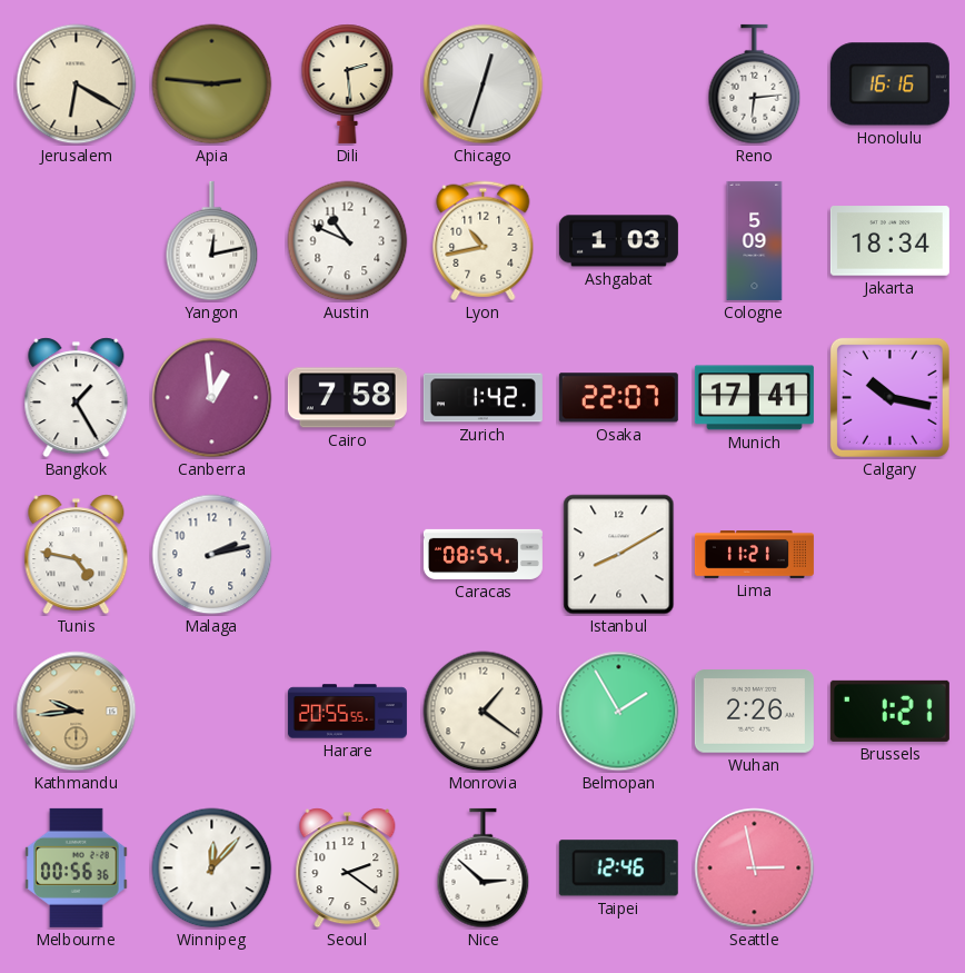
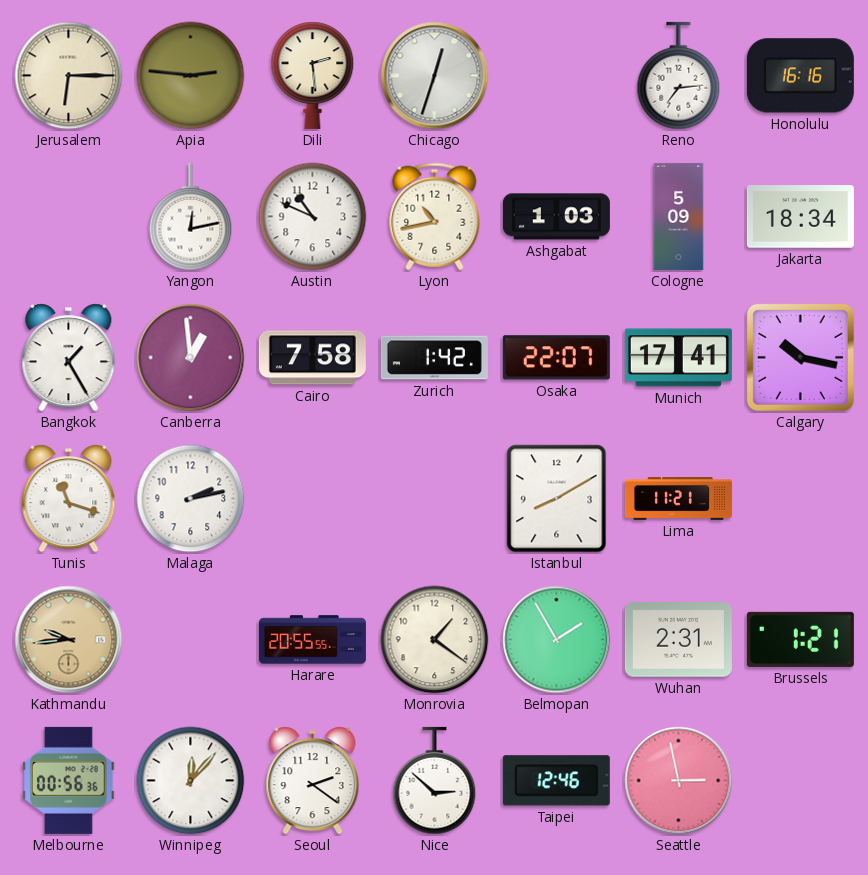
Jerusalem: 6:20 -> 6:15
Reno: 6:14 -> 7:14
Tunis: 4:47 -> 11:18
Caracas: 08:54 -> none
Wuhan: 2:26 -> 2:31
